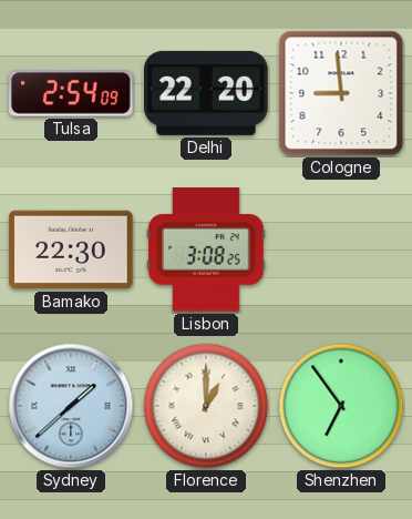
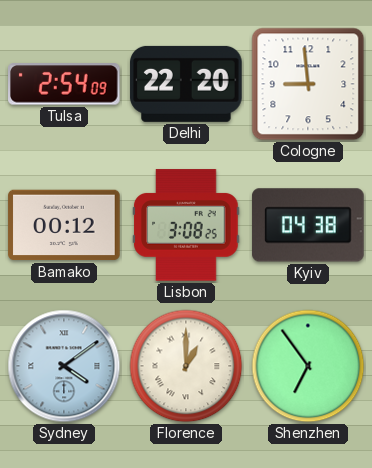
Bamako: 22:30 -> 00:12
Kyiv: none -> 04:38
Sydney: 1:38 -> 4:09
